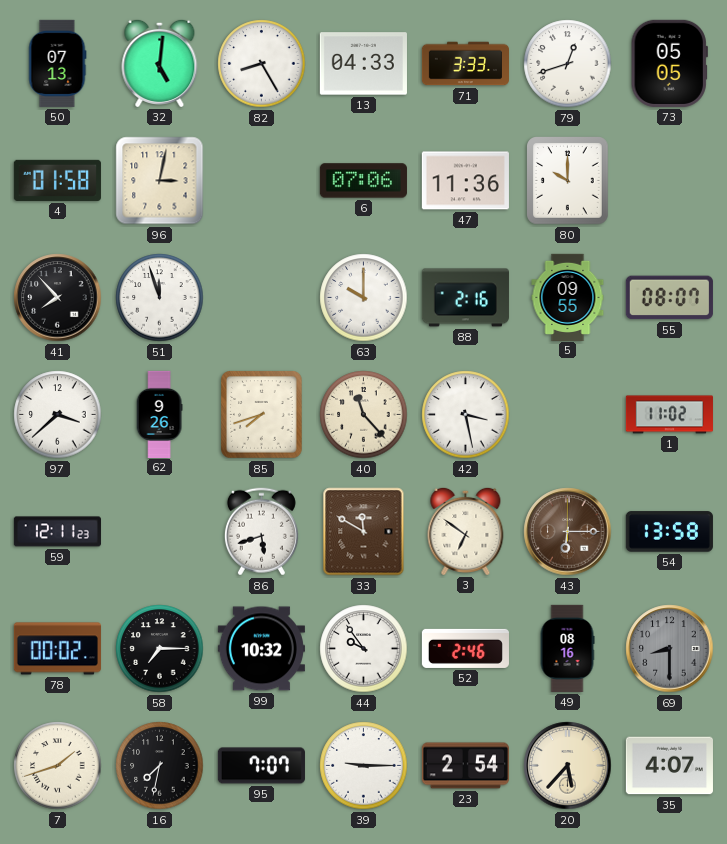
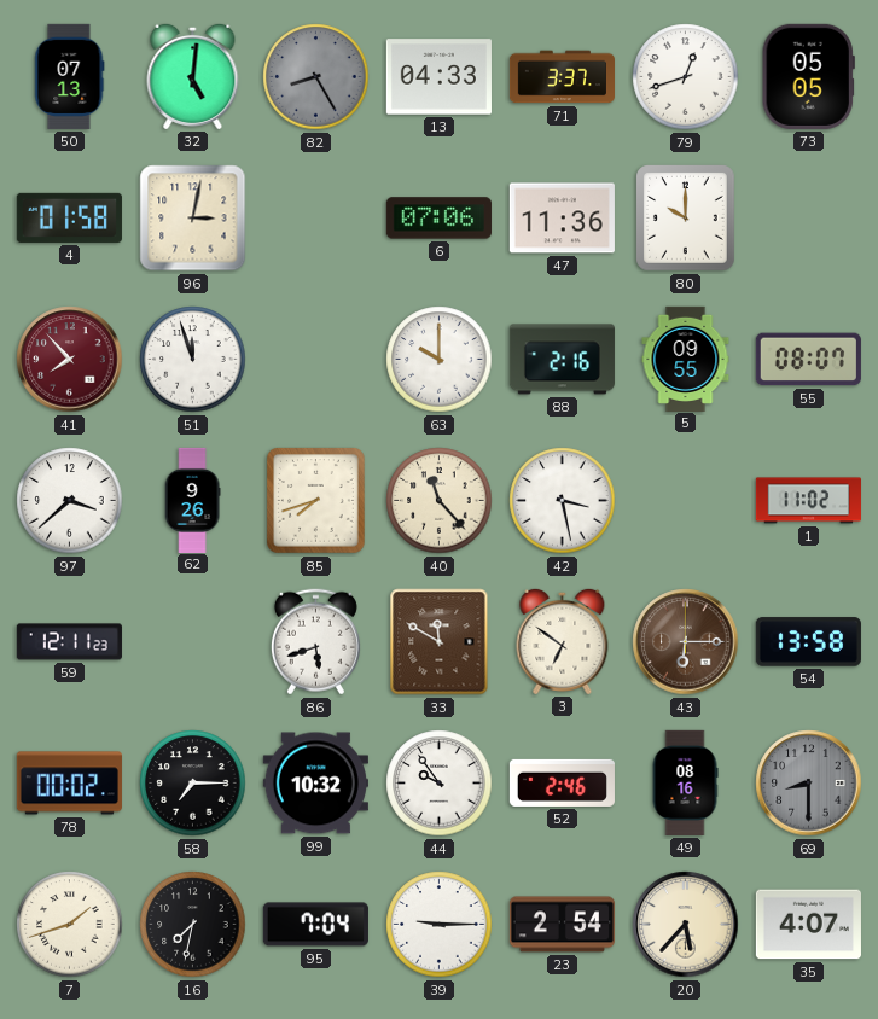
82 dial: white -> grey
71: 3:33 -> 3:37
41 dial: black -> burgundy
95: 7:07 -> 7:04
